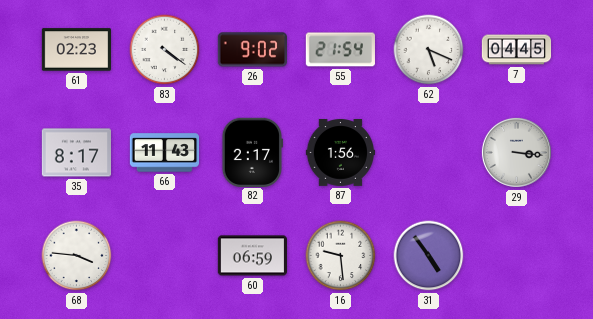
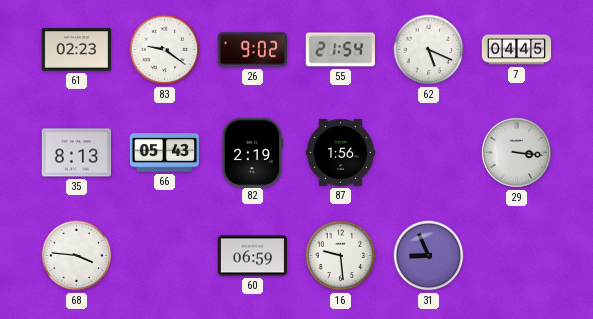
83: 4:21 -> 9:21
35: 8:17 -> 8:13
66: 11:43 -> 05:43
82: 2:17 -> 2:19
31: 4:54 -> 8:56
